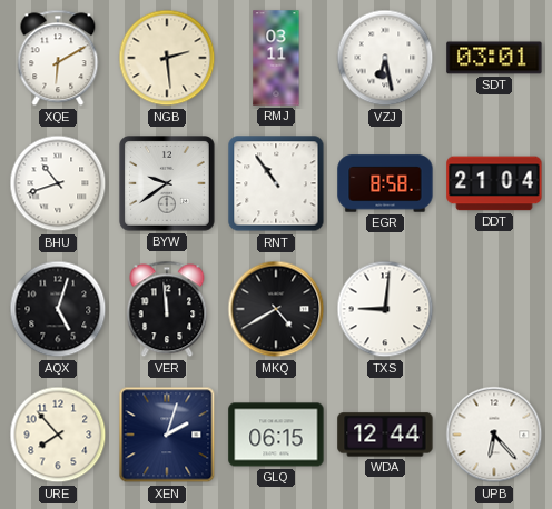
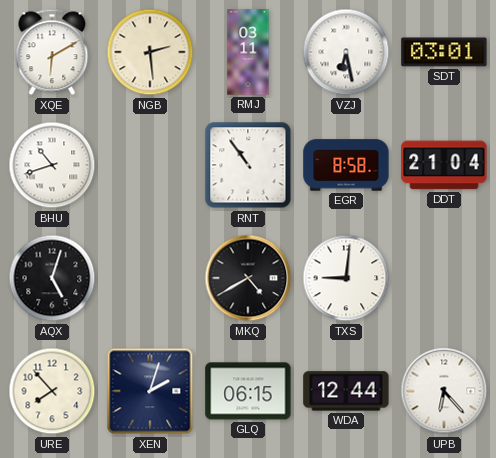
BYW: 9:39 -> none
VER: 11:59 -> none
